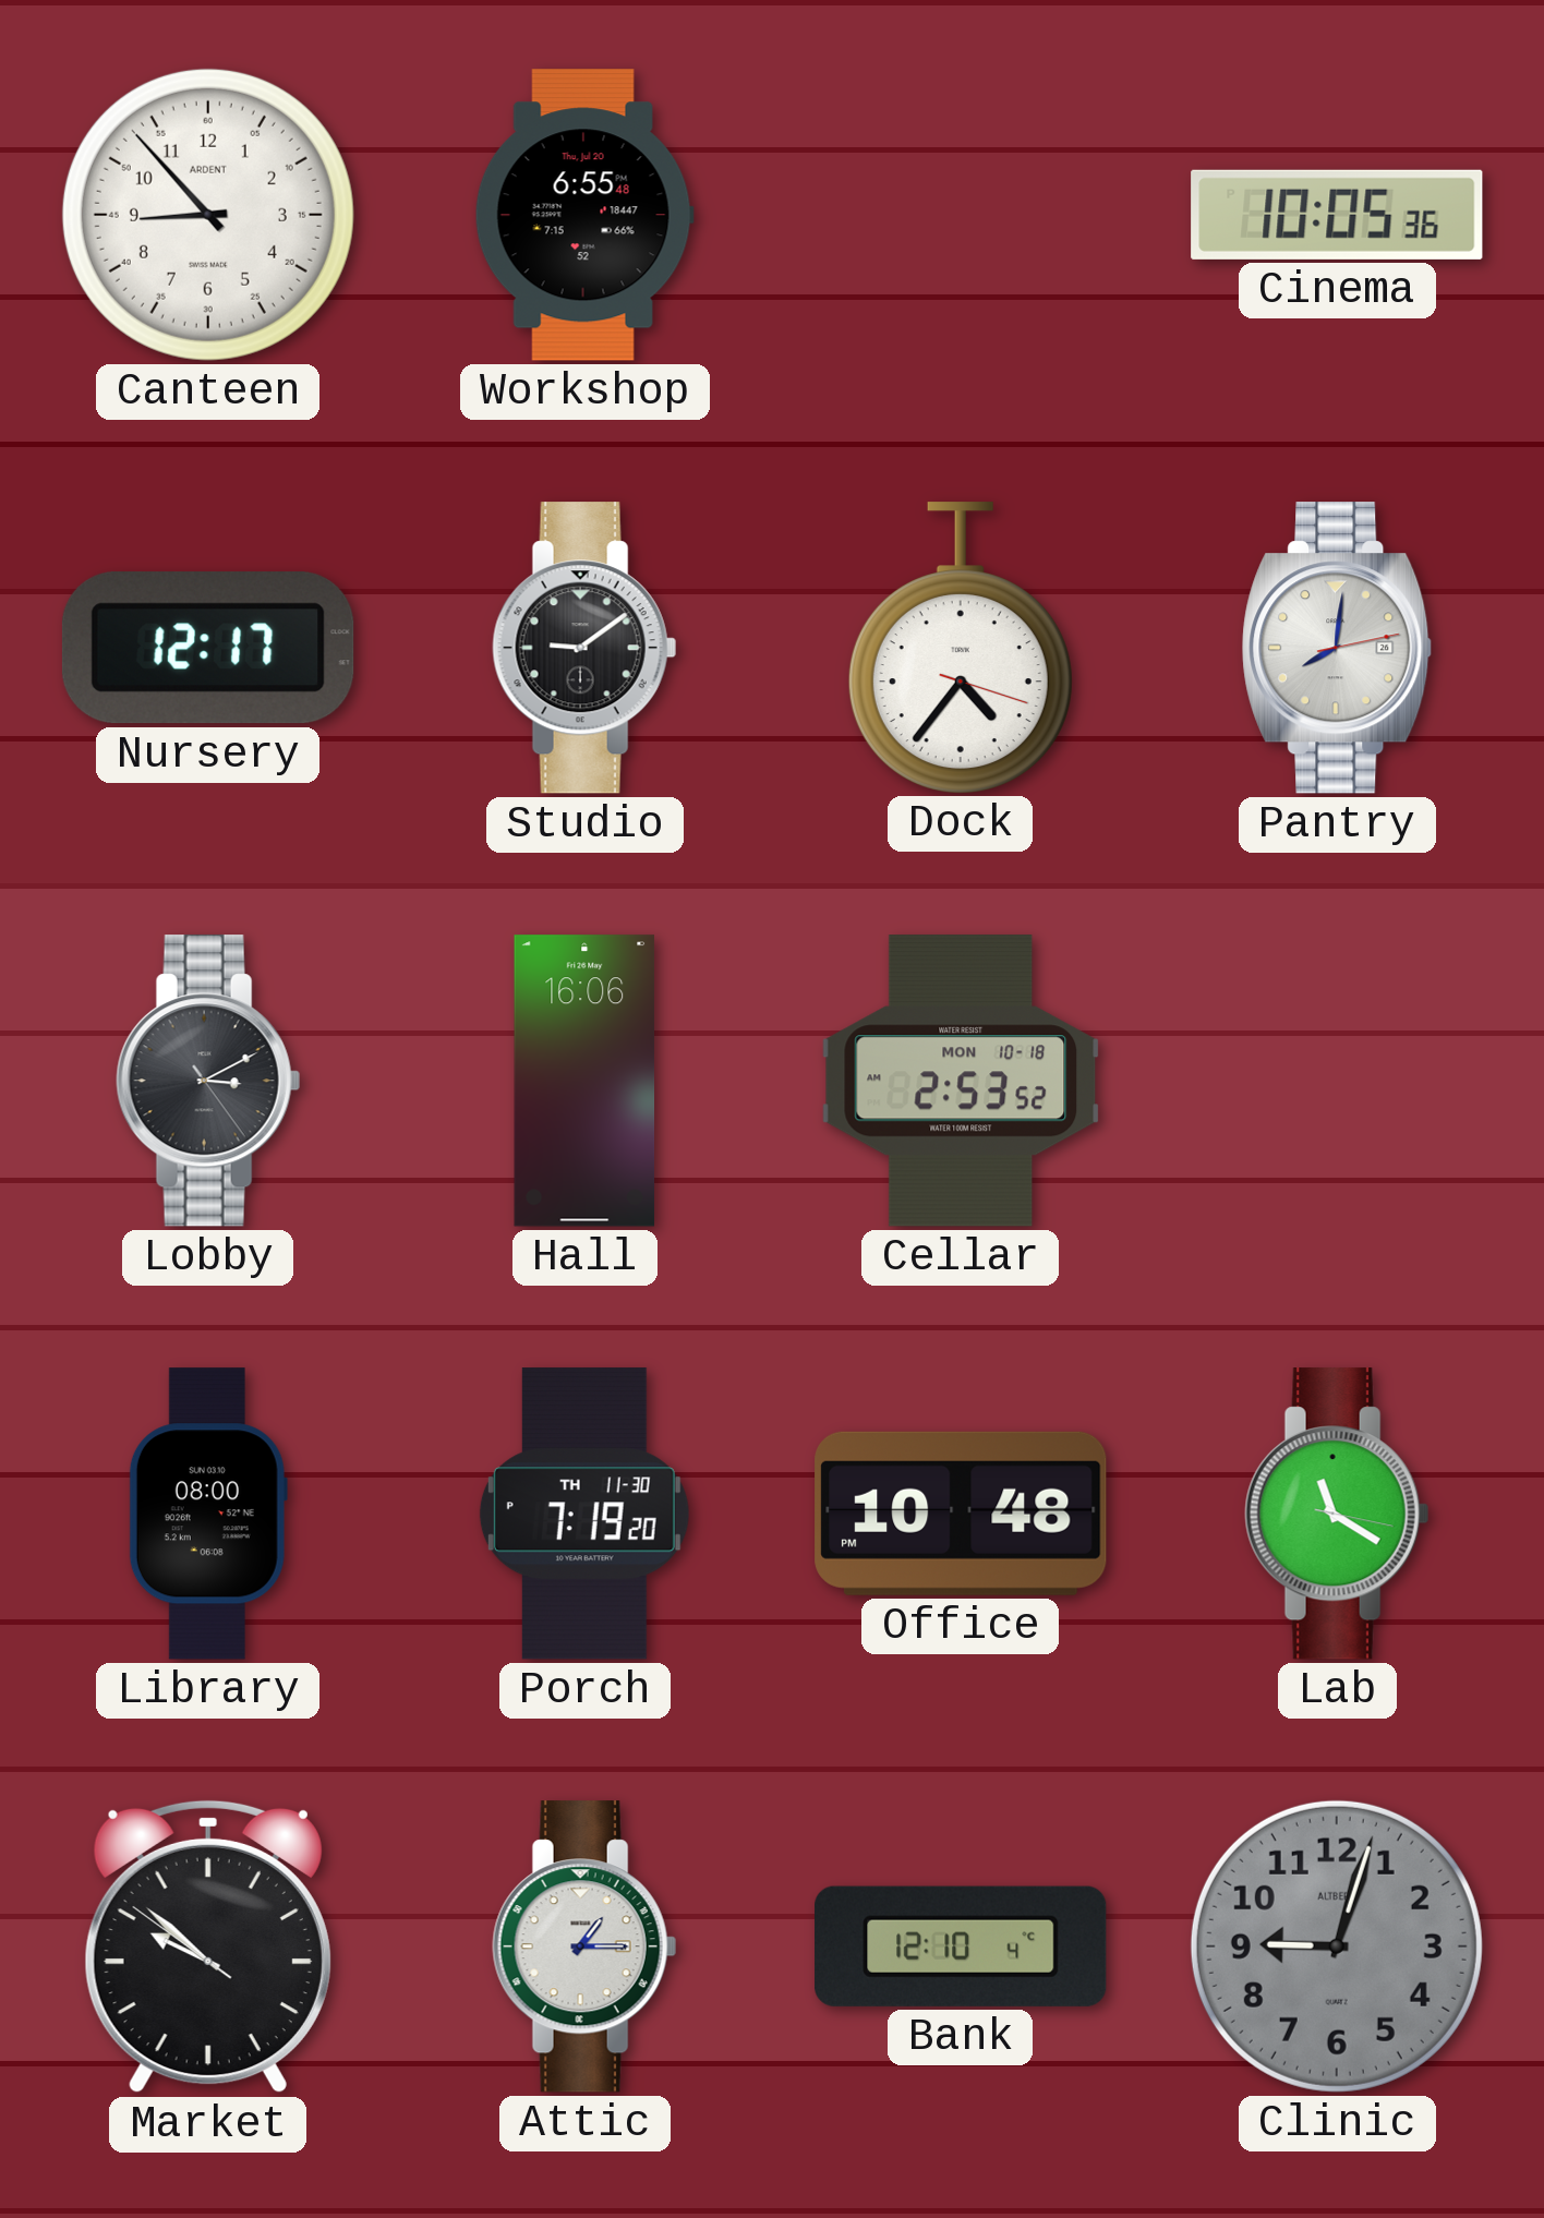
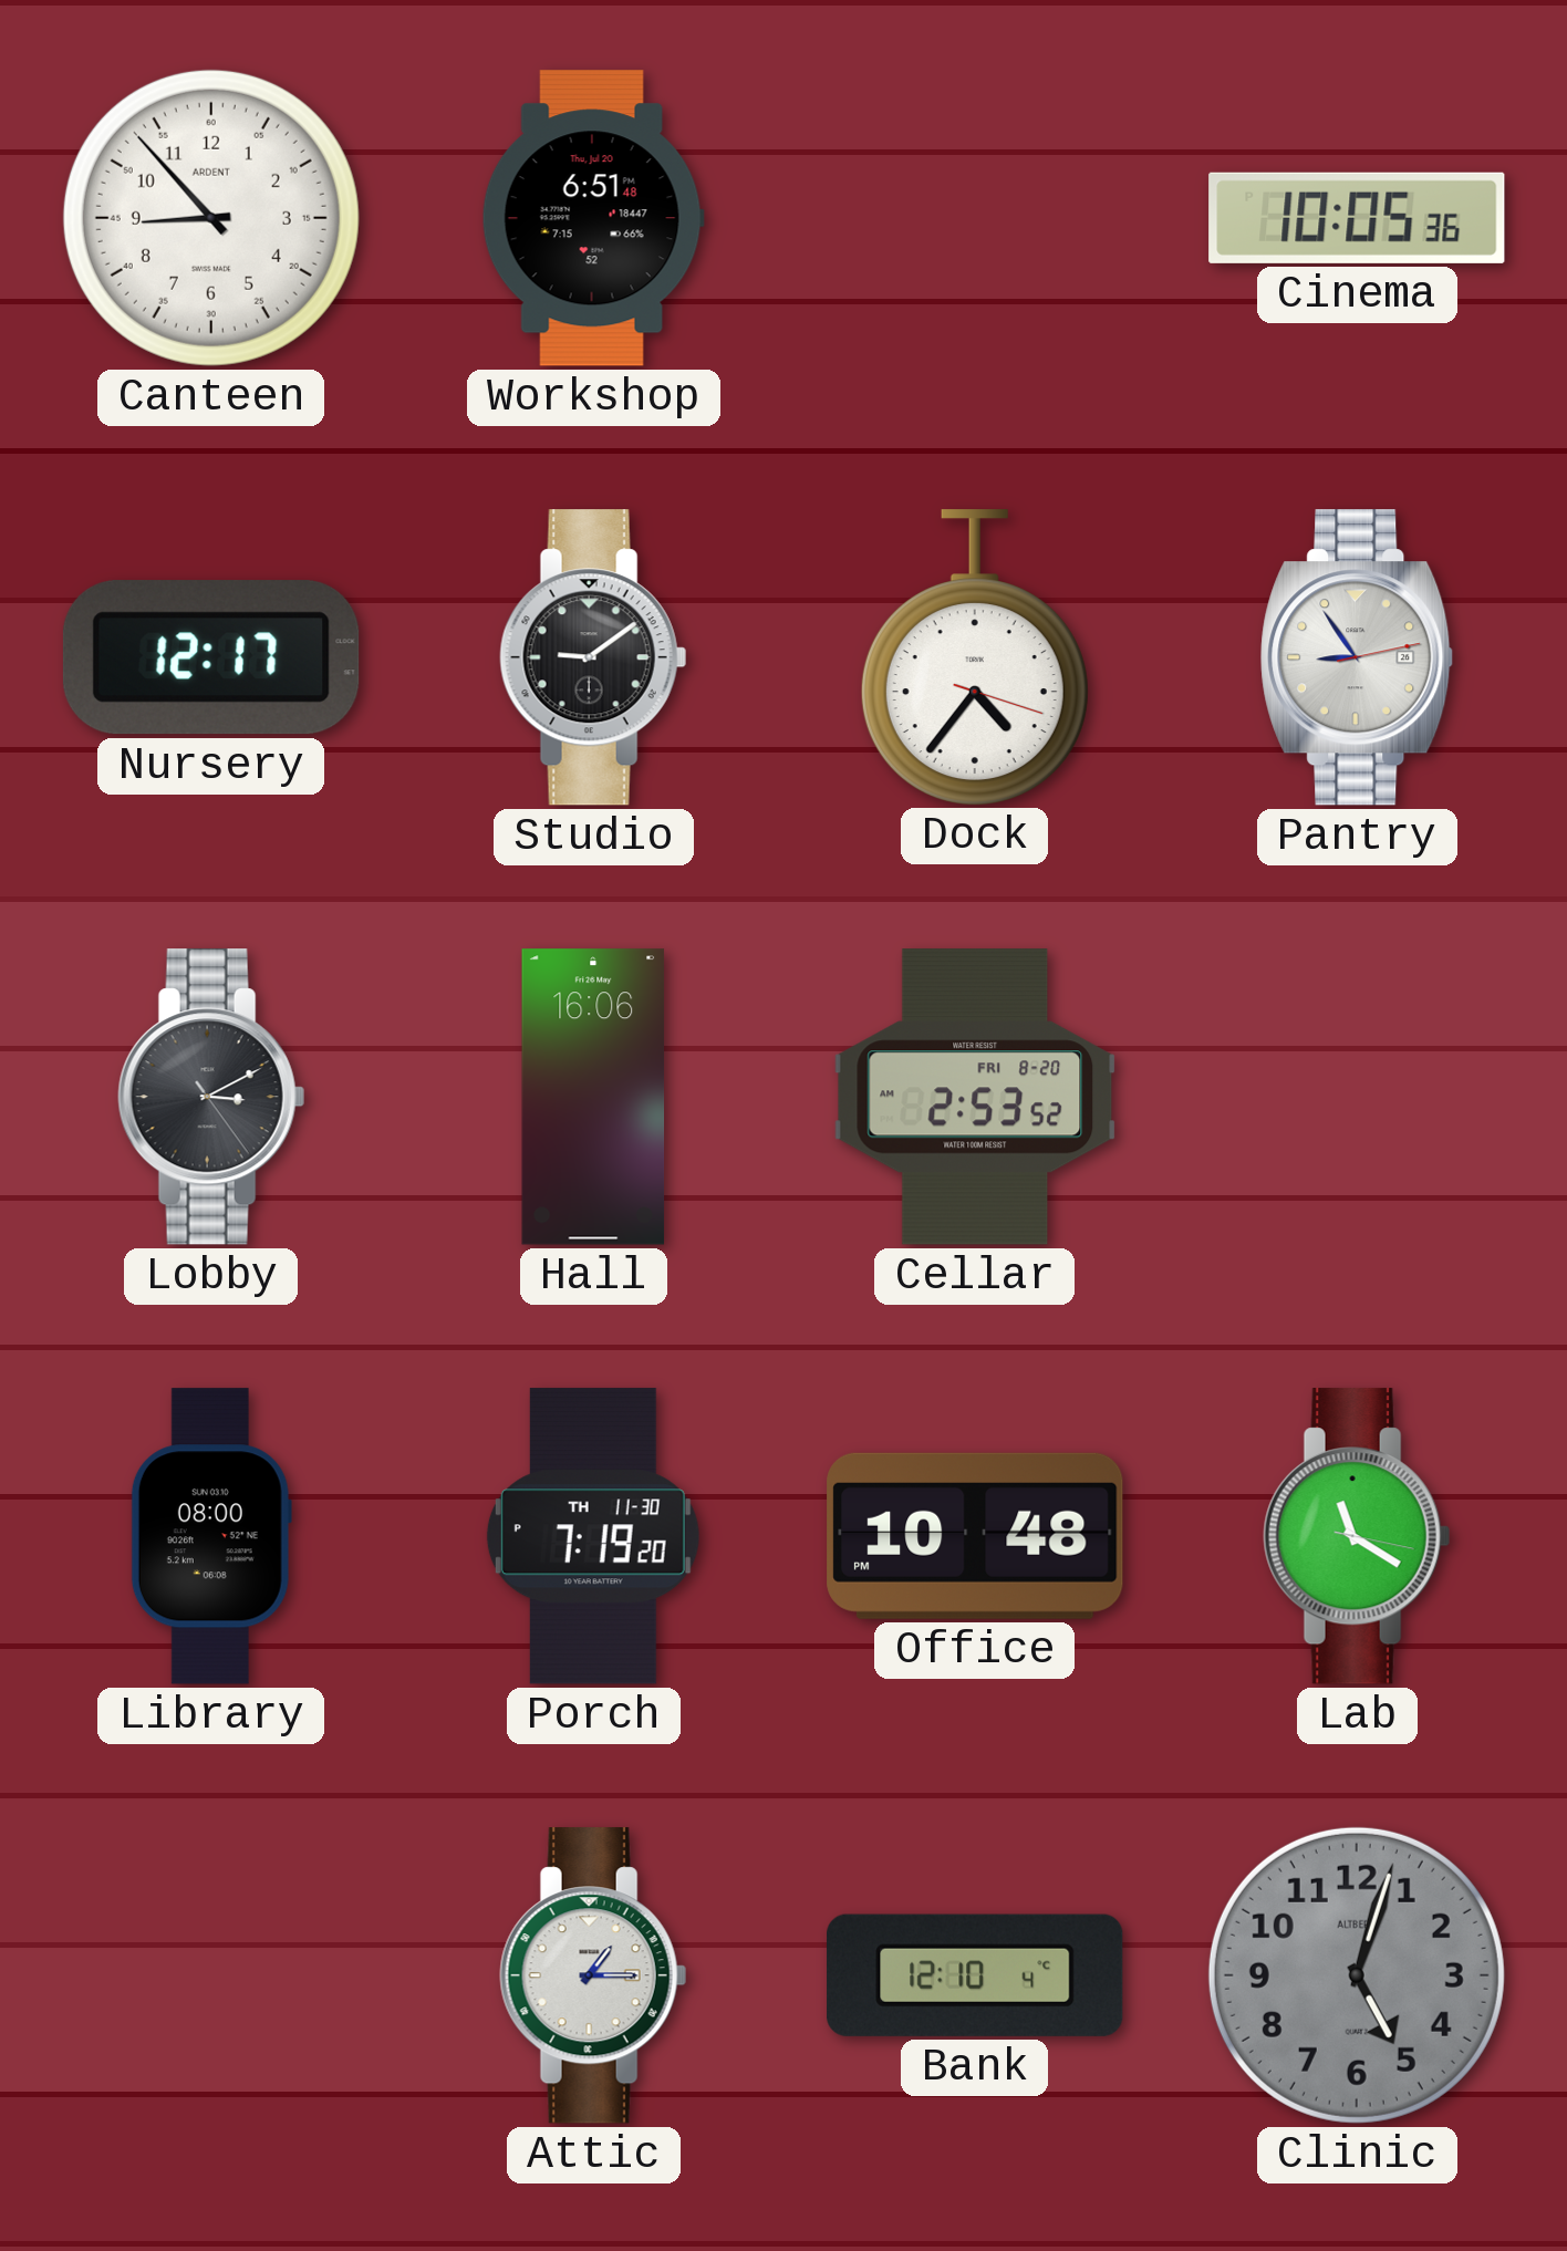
Workshop: 6:55 -> 6:51
Pantry: 8:01 -> 8:54
Cellar date: MON 10-18 -> FRI 8-20
Market: 9:51 -> none
Clinic: 9:03 -> 5:03
